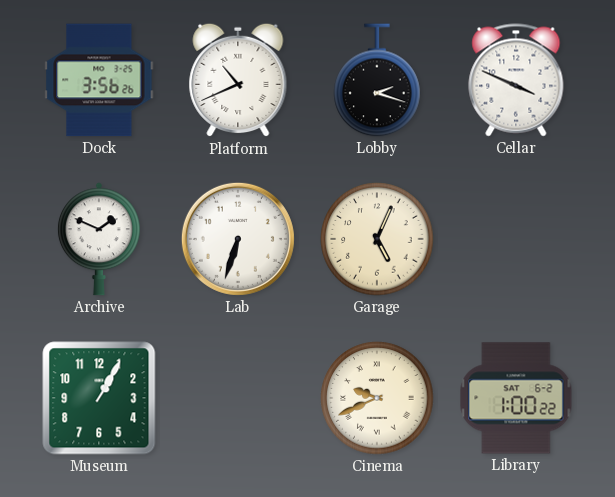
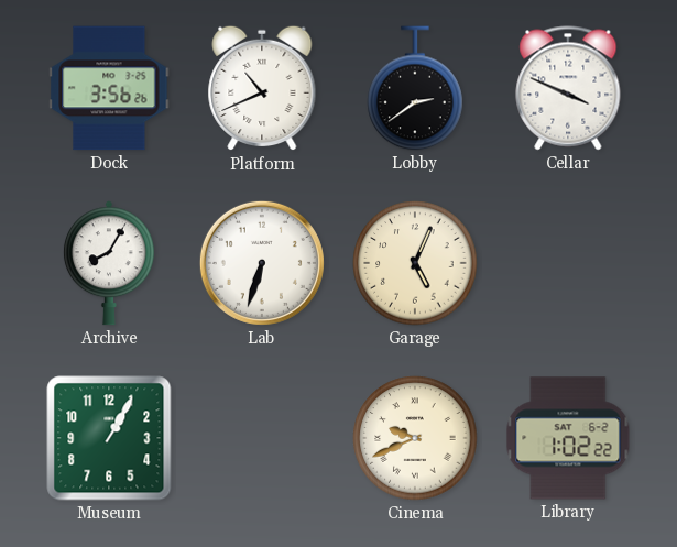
Lobby: 2:18 -> 2:39
Archive: 1:49 -> 8:05
Library: 1:00 -> 1:02
